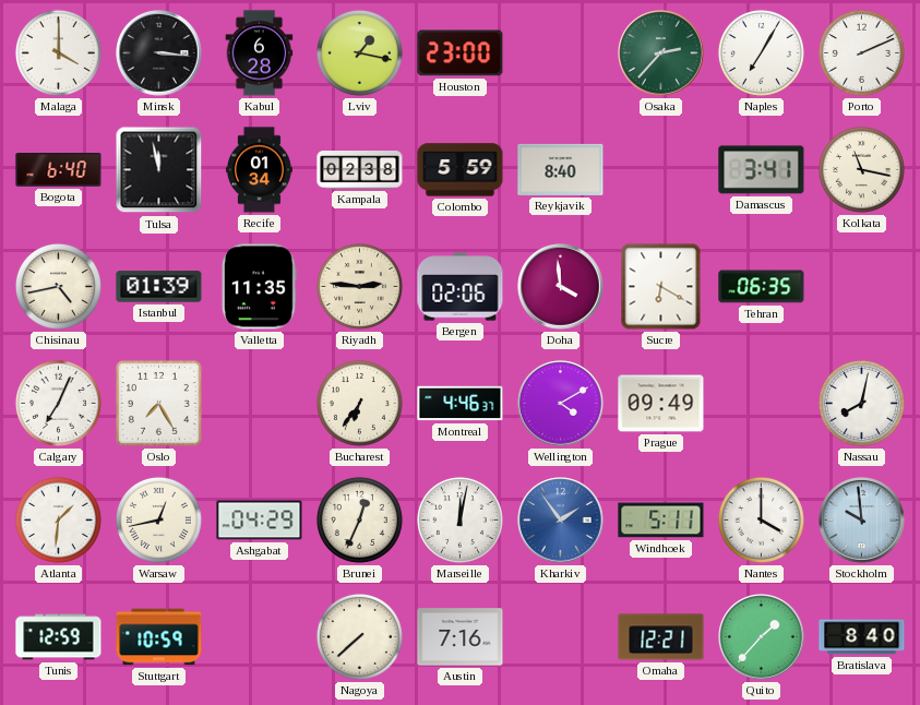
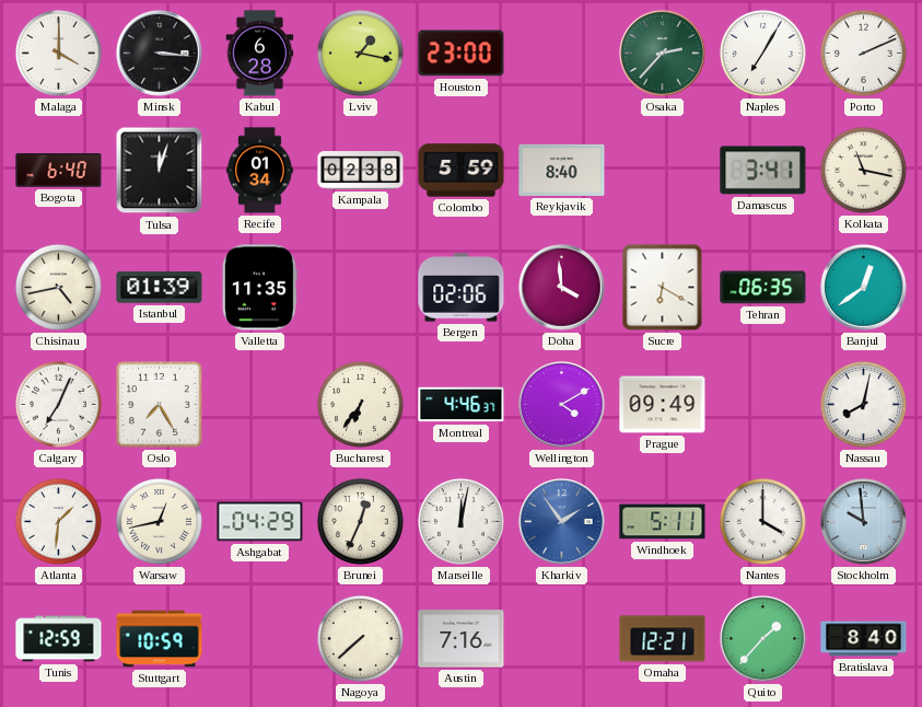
Tulsa: 11:58 -> 12:03
Riyadh: 2:46 -> none
Banjul: none -> 12:39
